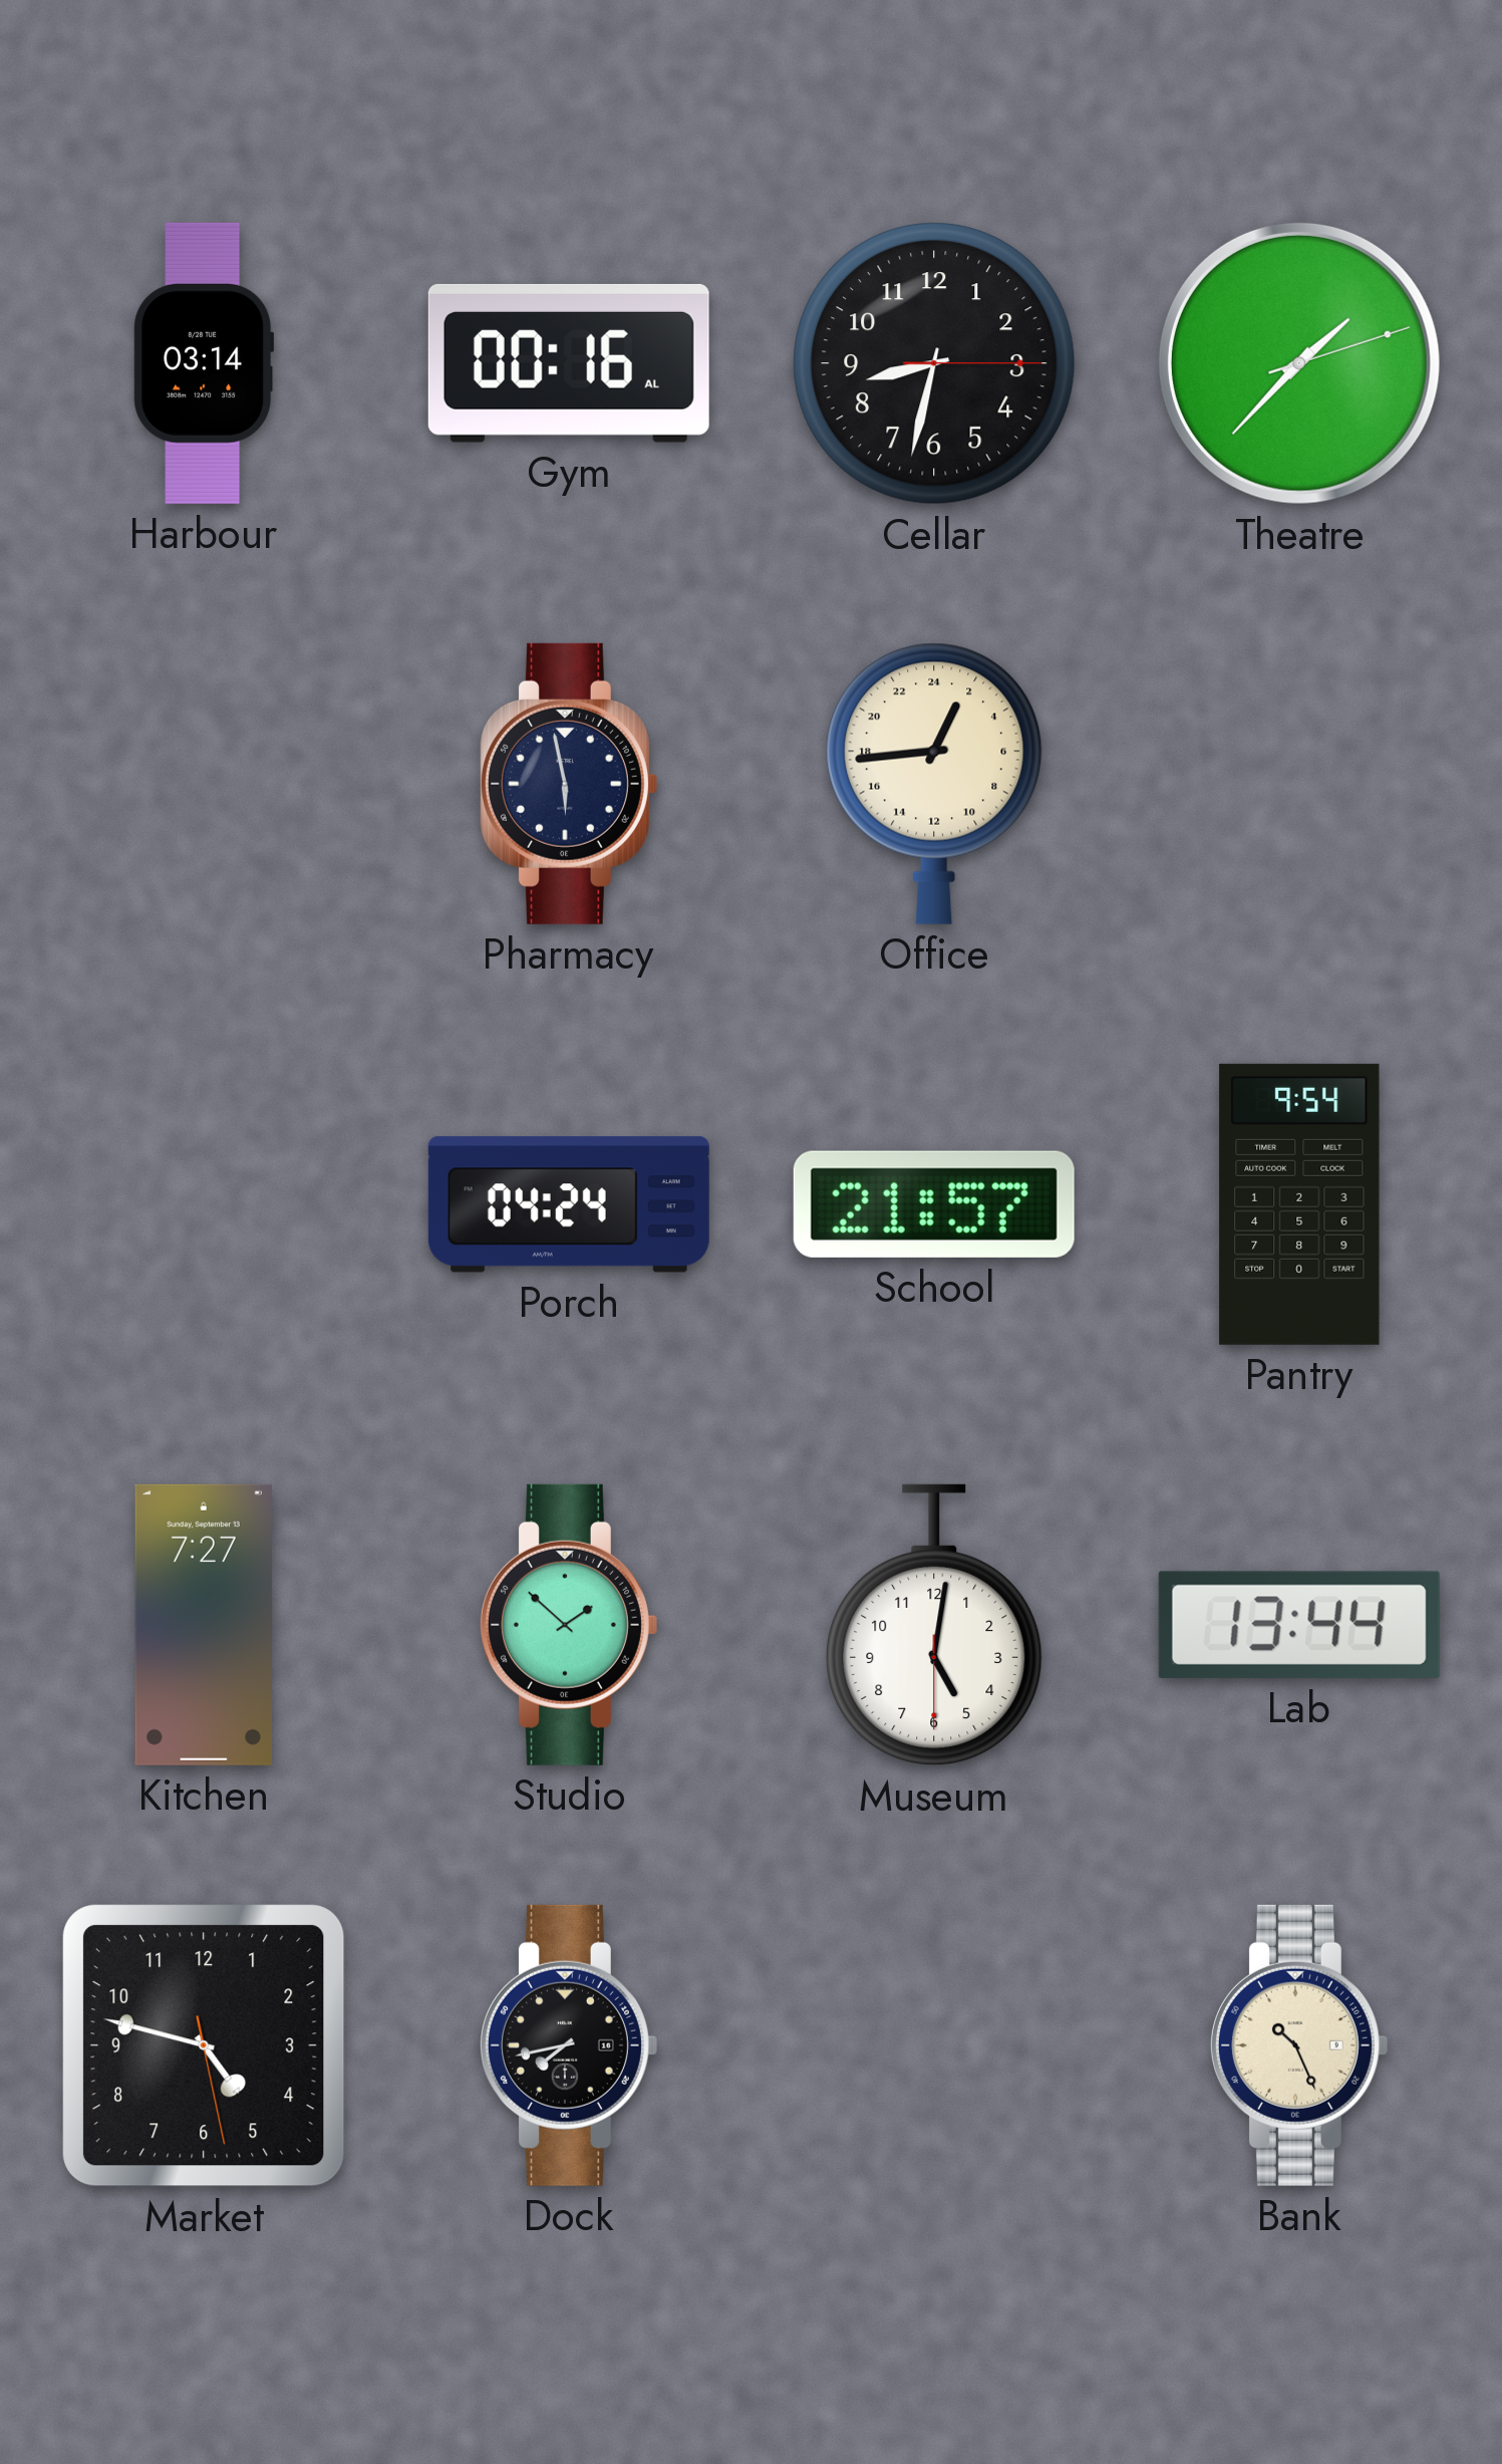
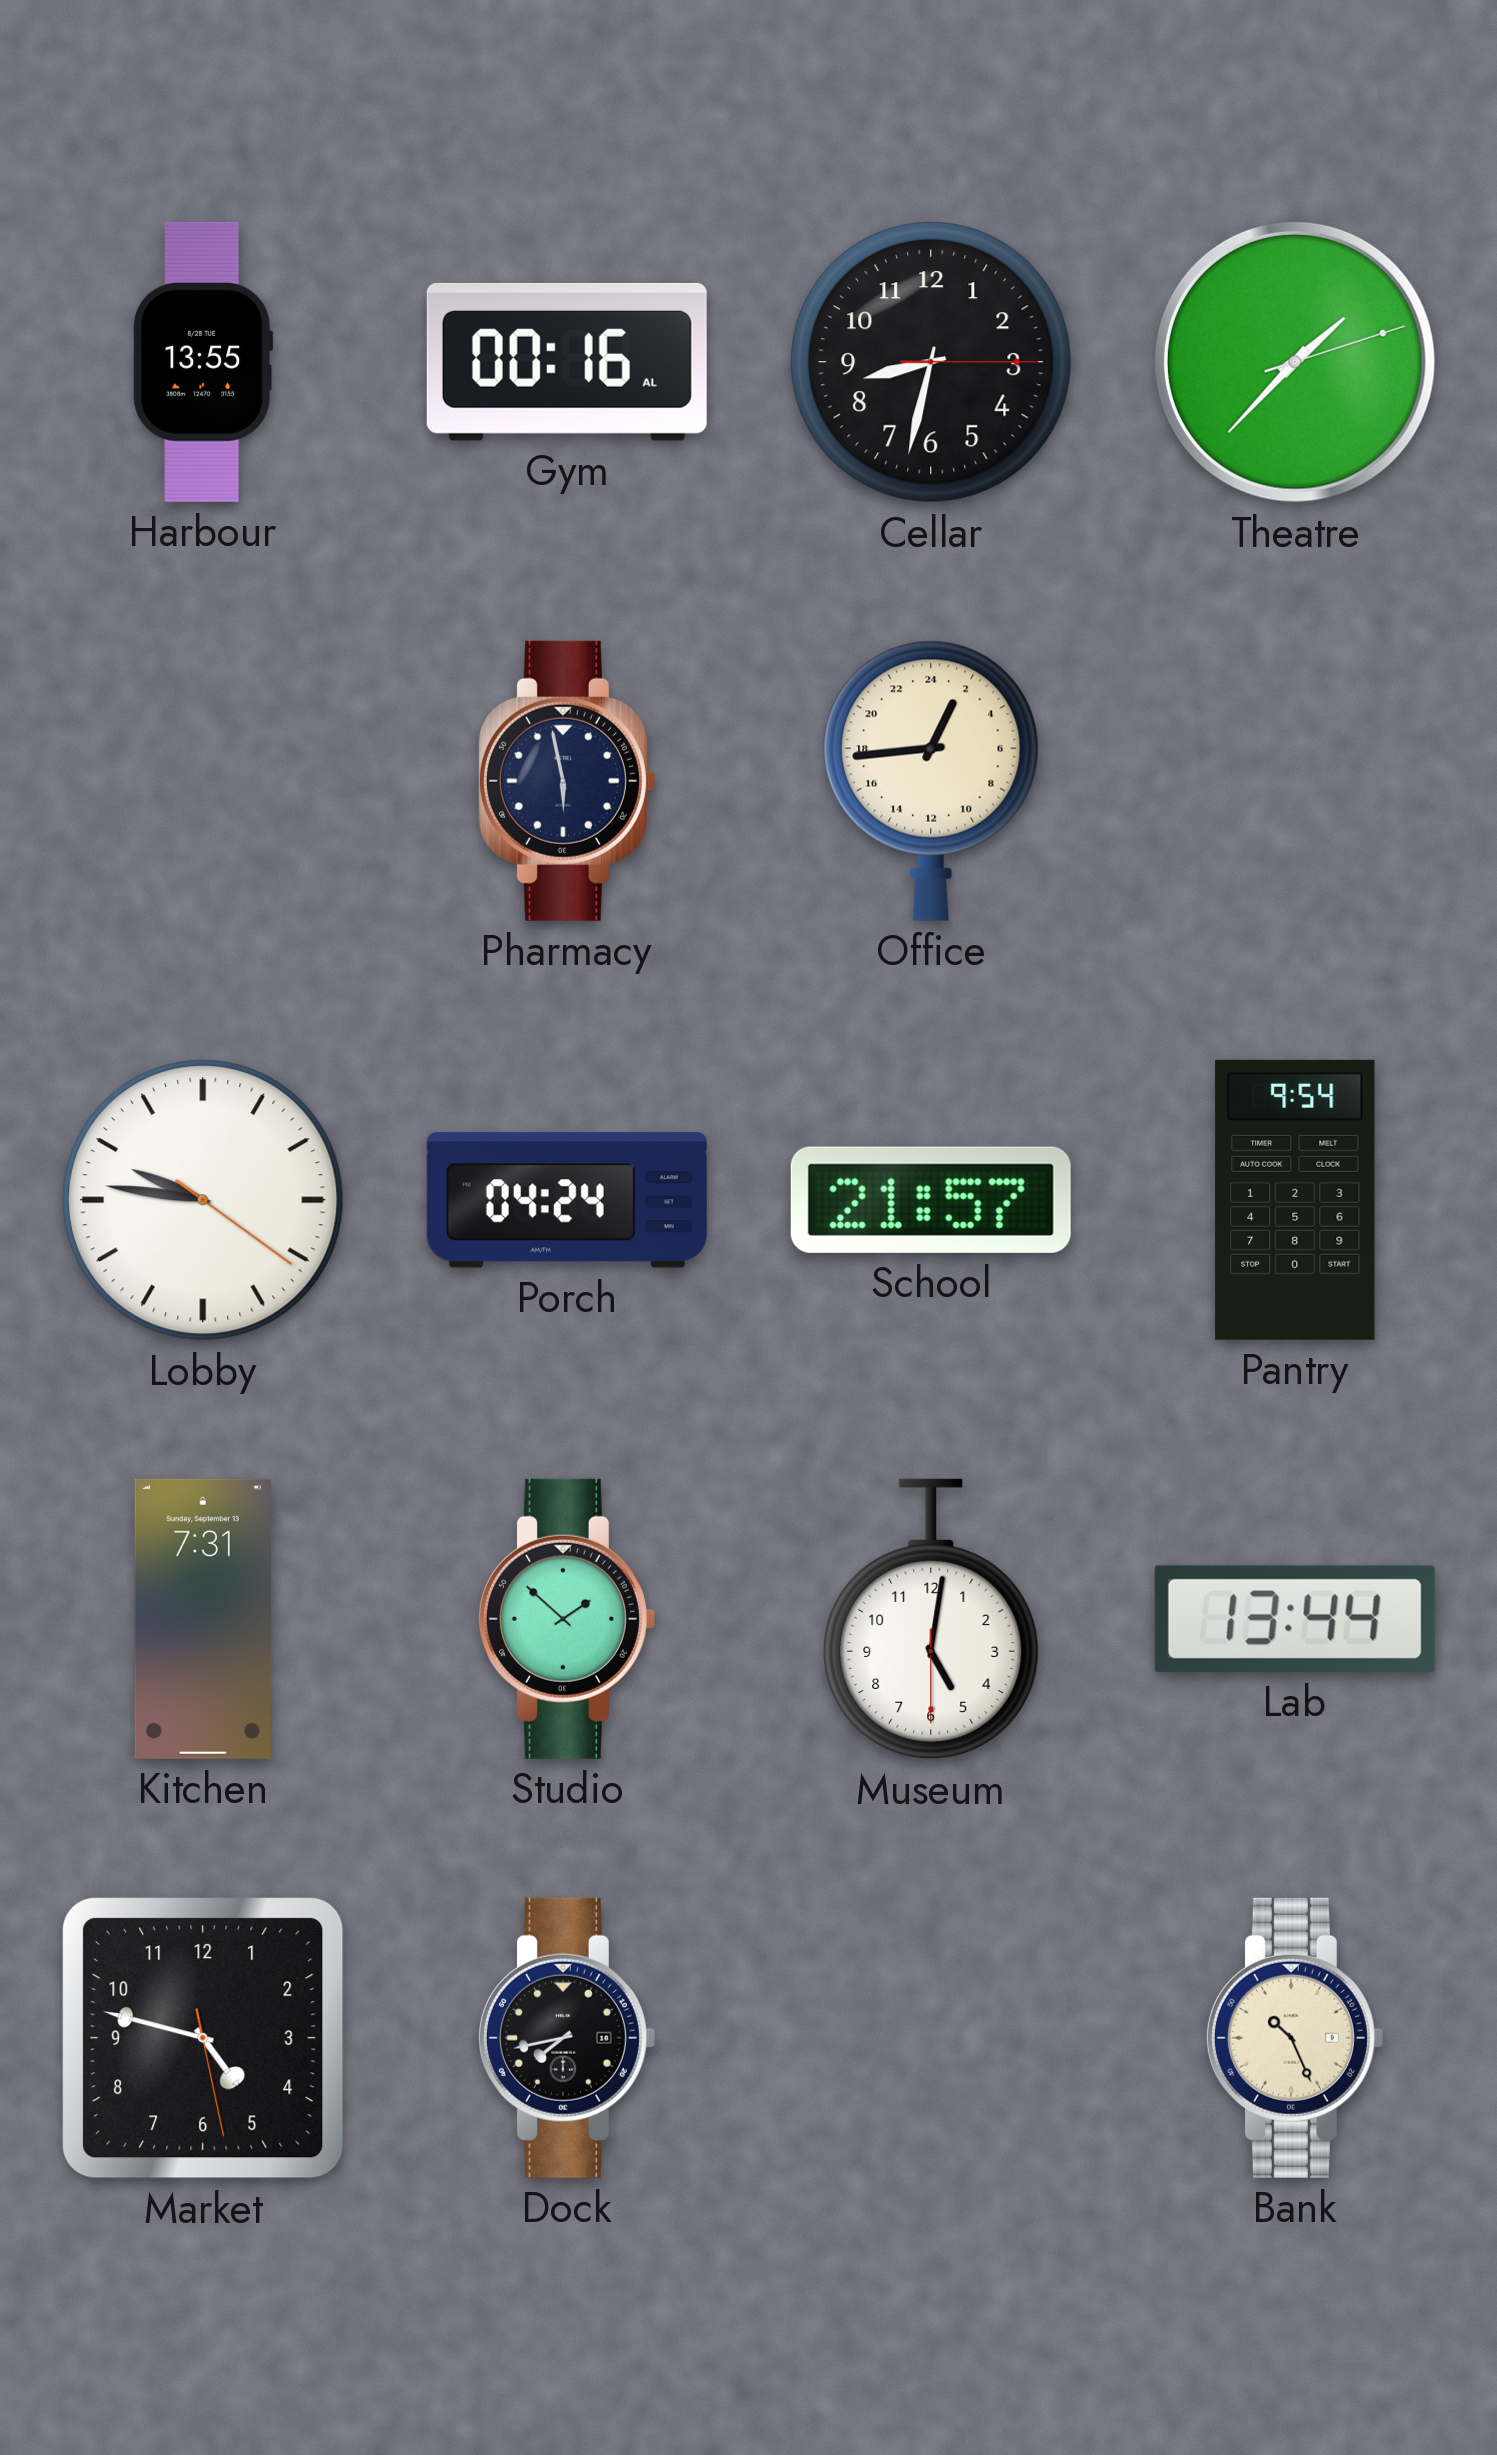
Harbour: 03:14 -> 13:55
Lobby: none -> 9:46
Kitchen: 7:27 -> 7:31
